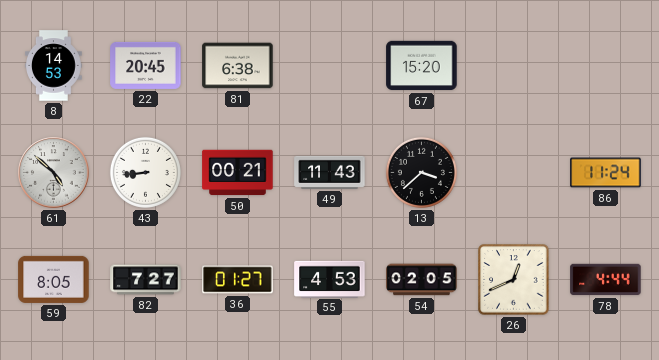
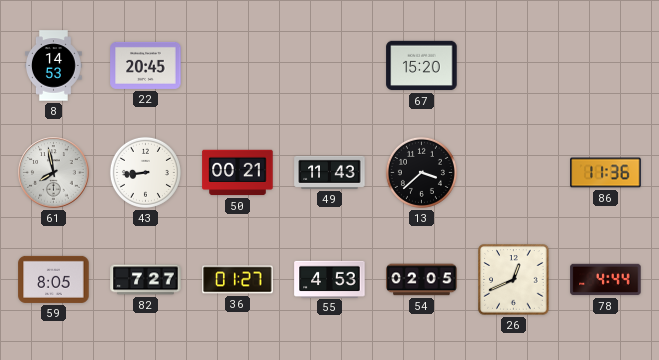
81: 6:38 -> none
61: 4:52 -> 7:58
86: 11:24 -> 11:36
